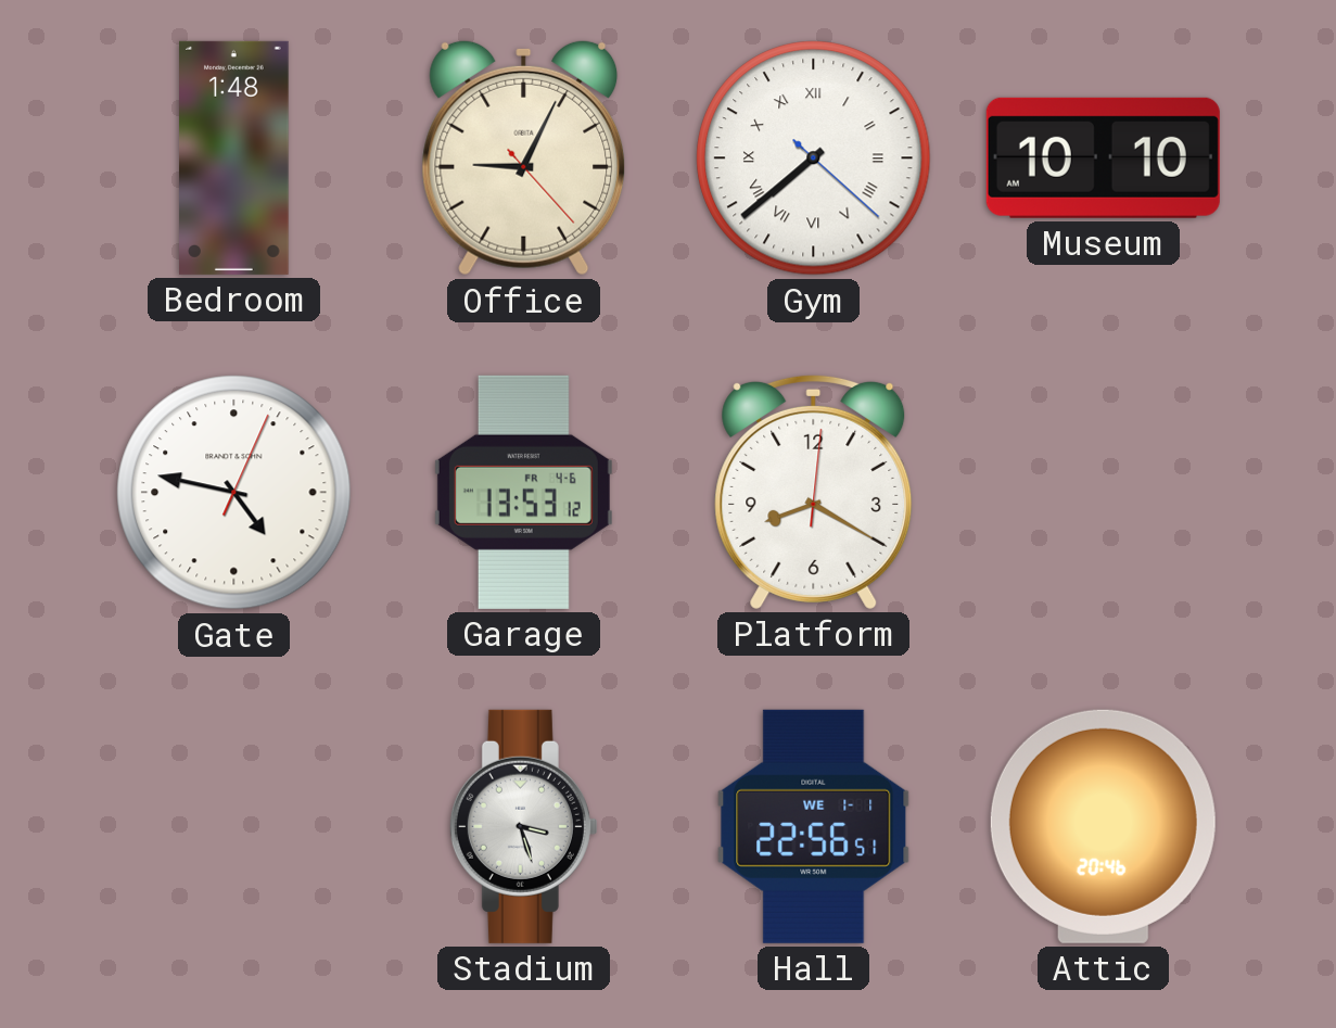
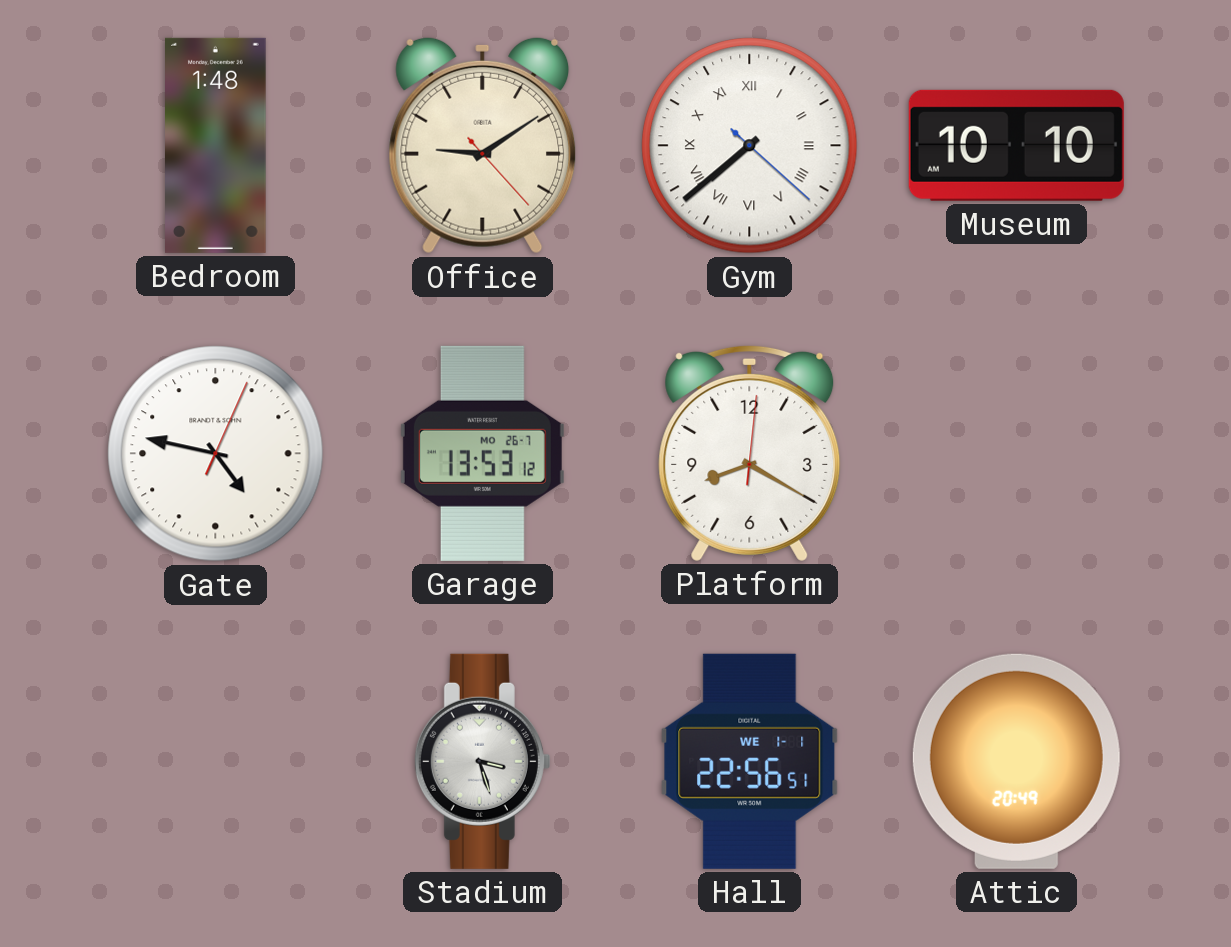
Office: 9:04 -> 9:09
Garage date: FR 4-6 -> MO 26-7
Attic: 20:46 -> 20:49
